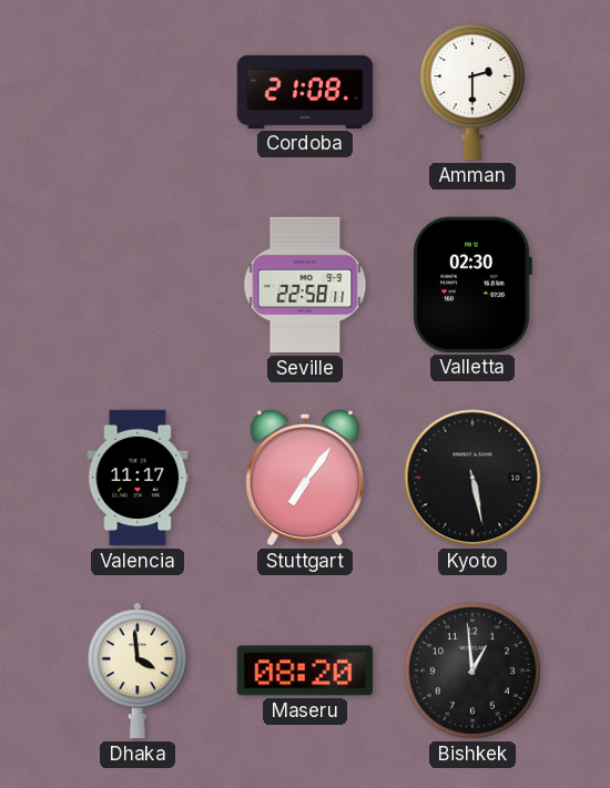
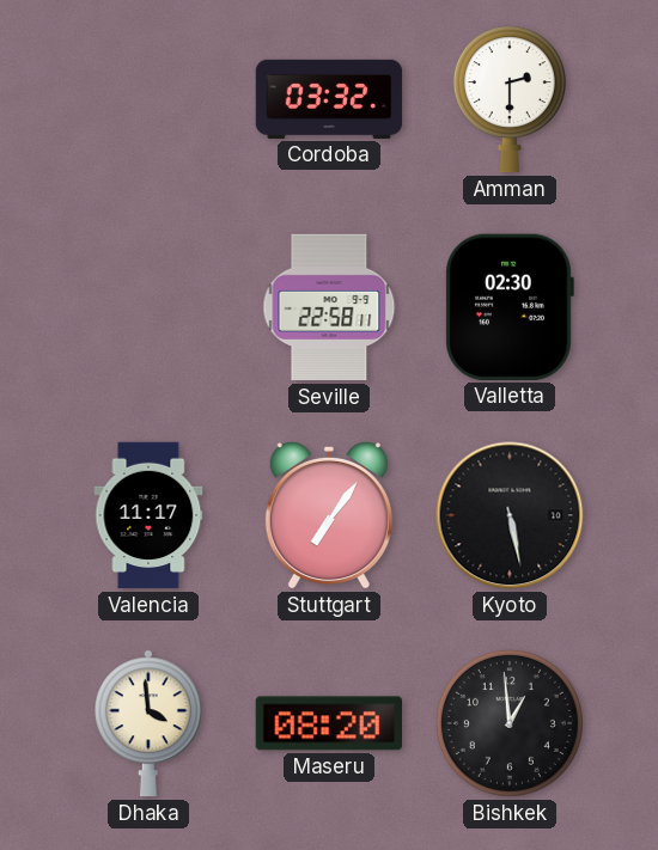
Cordoba: 21:08 -> 03:32
